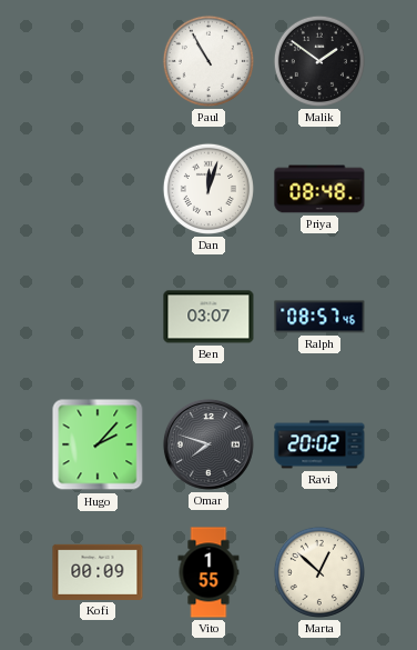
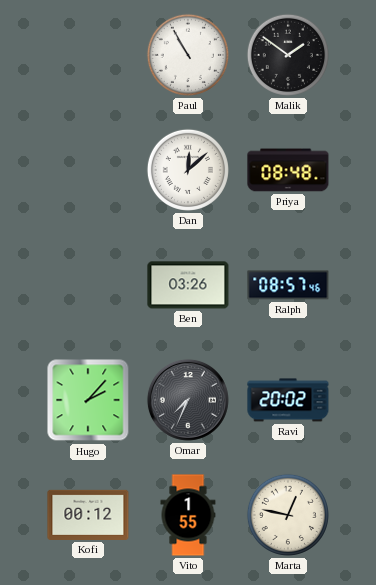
Dan: 12:03 -> 12:08
Ben: 03:07 -> 03:26
Omar: 7:48 -> 7:34
Kofi: 00:09 -> 00:12
Marta: 12:52 -> 12:47
